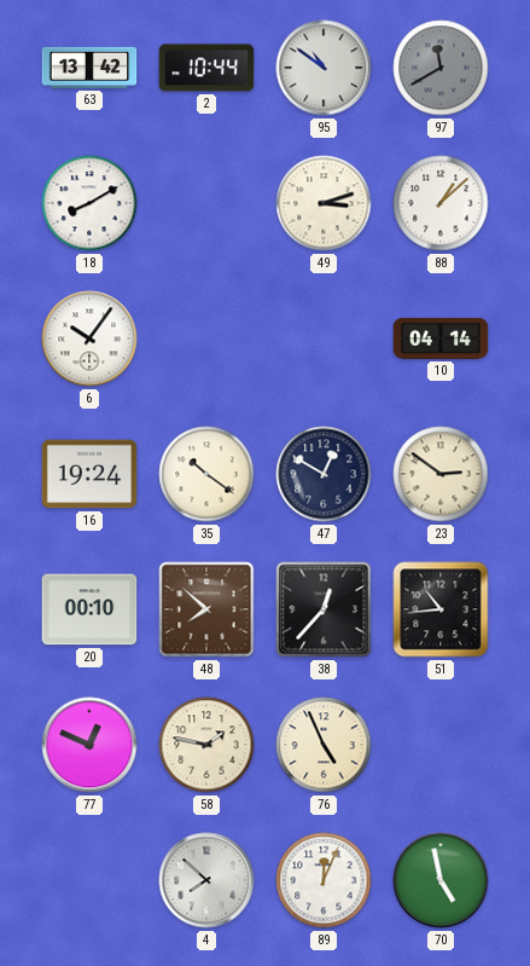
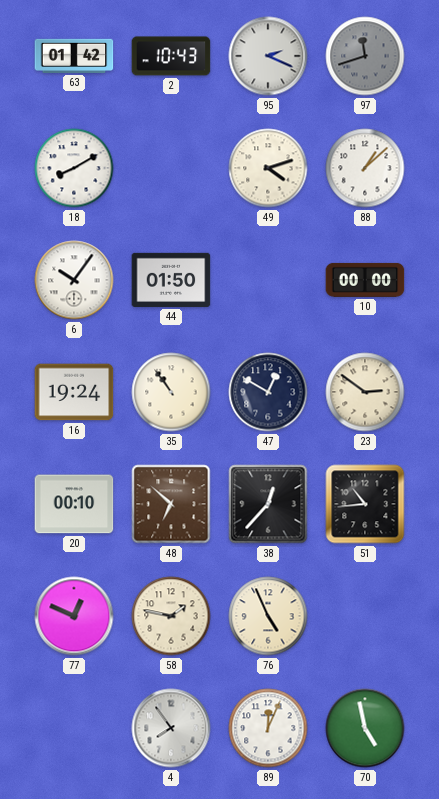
63: 13:42 -> 01:42
2: 10:44 -> 10:43
95: 10:51 -> 2:19
97: 11:40 -> 11:42
49: 3:12 -> 4:12
44: none -> 01:50
10: 04:14 -> 00:00
35: 10:21 -> 10:54
48: 7:52 -> 6:52
4: 7:52 -> 7:54
